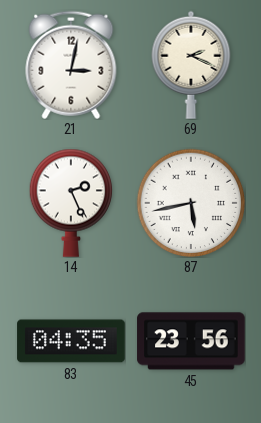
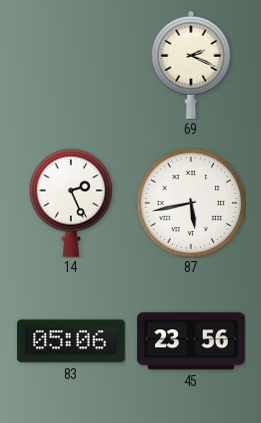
21: 3:02 -> none
83: 04:35 -> 05:06
